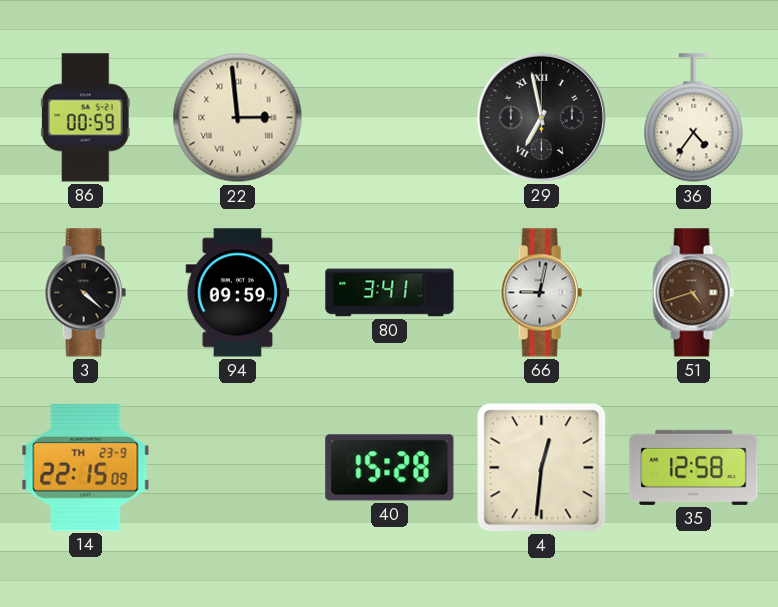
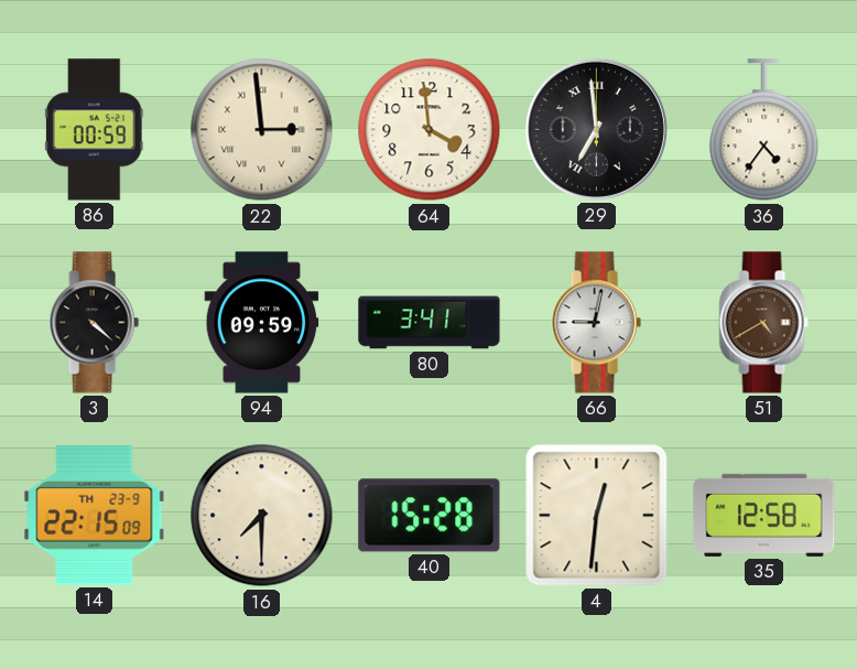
64: none -> 3:59
29: 6:58 -> 6:59
51: 4:42 -> 4:40
16: none -> 7:30
